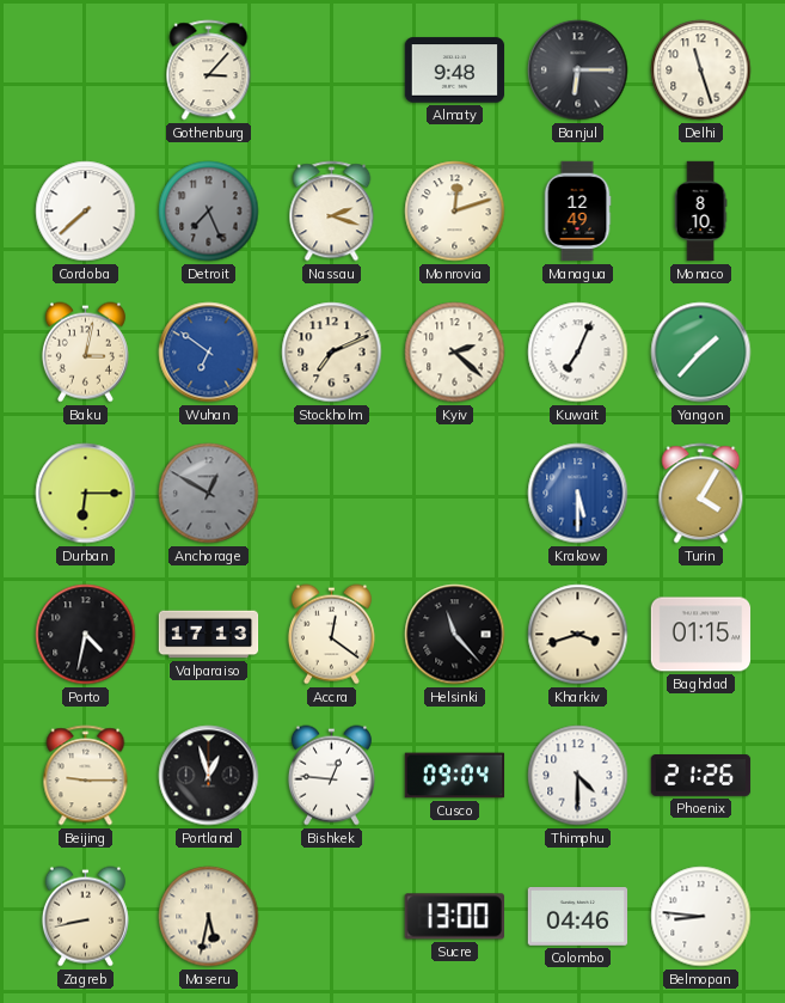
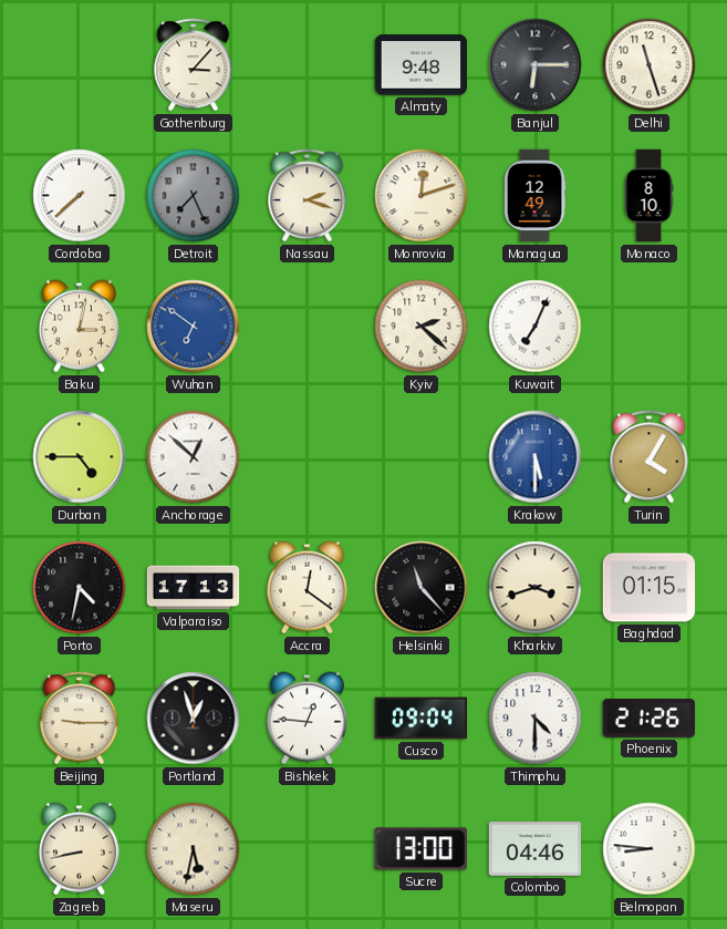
Stockholm: 7:11 -> none
Yangon: 1:37 -> none
Durban: 6:15 -> 4:45
Anchorage: 12:50 -> 12:52
Anchorage dial: grey -> white
